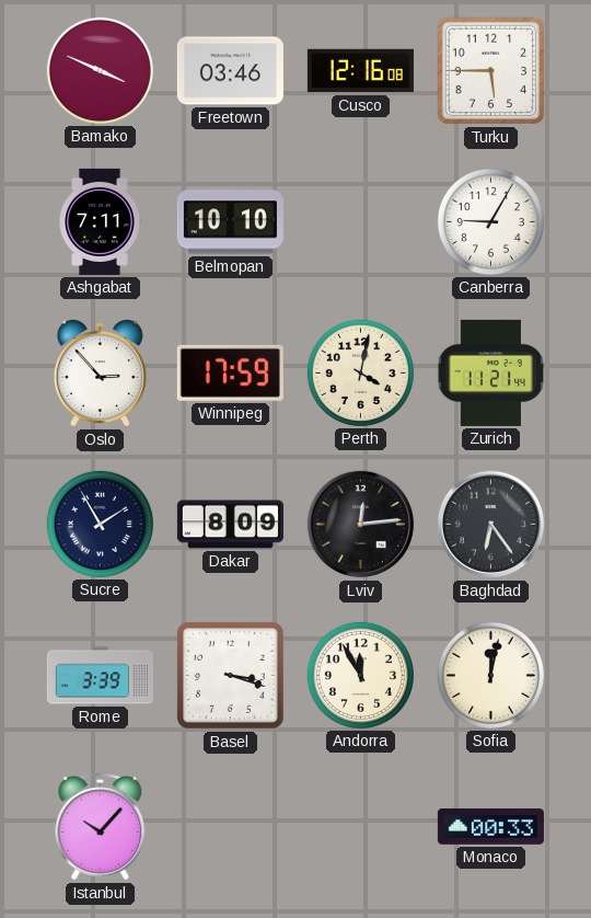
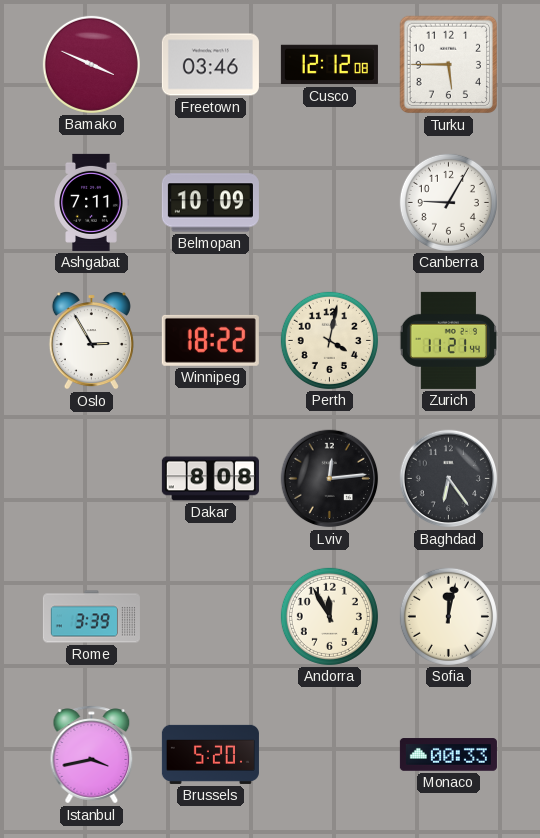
Cusco: 12:16 -> 12:12
Belmopan: 10:10 -> 10:09
Oslo: 2:53 -> 2:55
Winnipeg: 17:59 -> 18:22
Sucre: 1:55 -> none
Dakar: 8:09 -> 8:08
Basel: 3:18 -> none
Istanbul: 10:07 -> 3:43
Brussels: none -> 5:20
